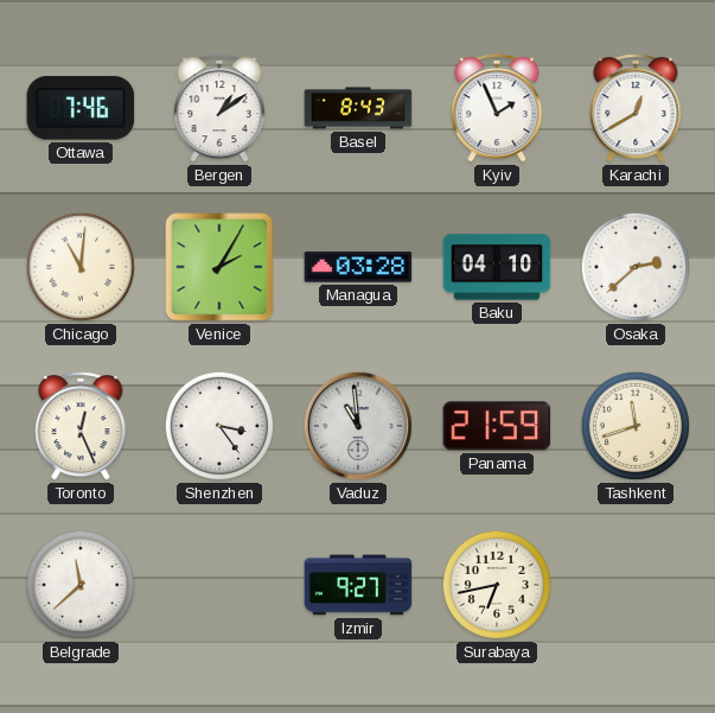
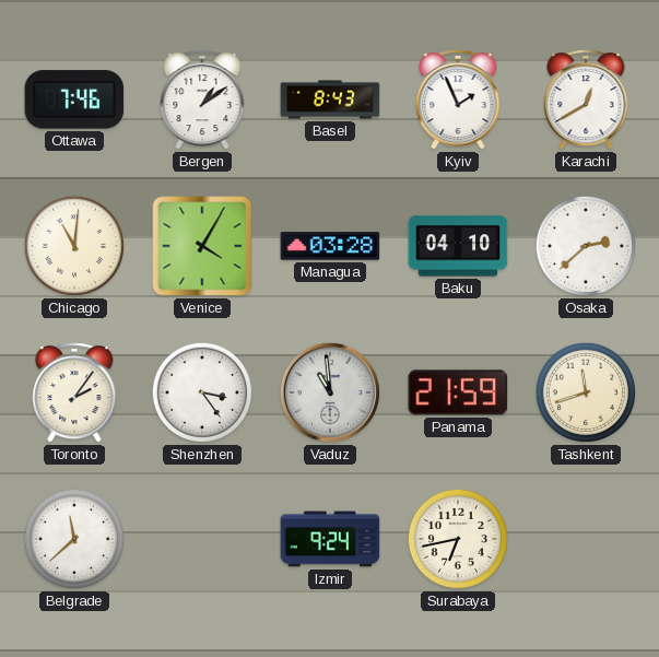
Venice: 2:05 -> 4:05
Toronto: 12:26 -> 2:06
Izmir: 9:27 -> 9:24
